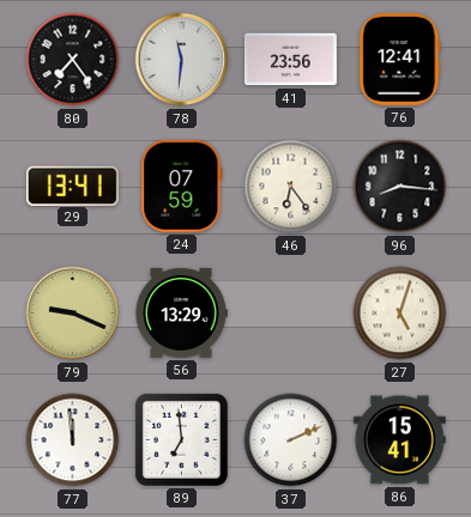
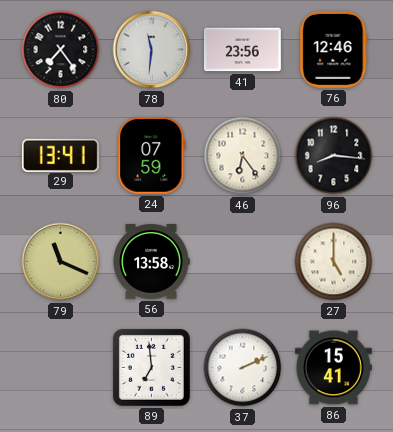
76: 12:41 -> 12:46
79: 9:19 -> 11:19
56: 13:29 -> 13:58
27: 5:03 -> 5:00
77: 11:59 -> none
